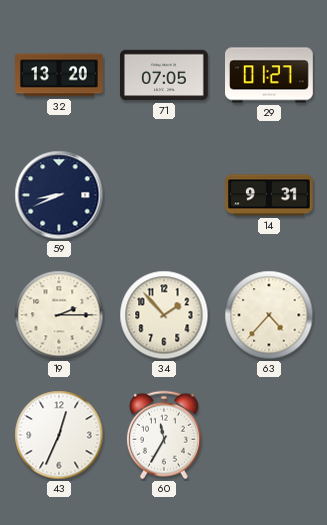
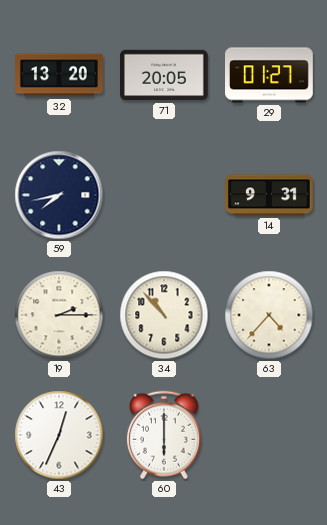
71: 07:05 -> 20:05
59: 8:41 -> 7:43
34: 1:53 -> 10:53
60: 11:35 -> 6:00
